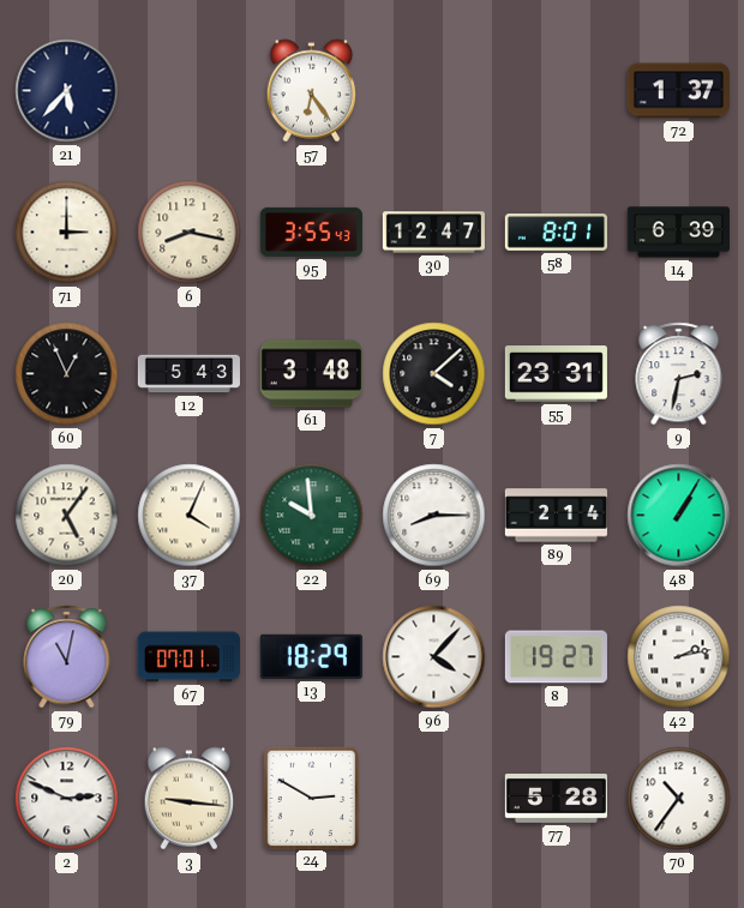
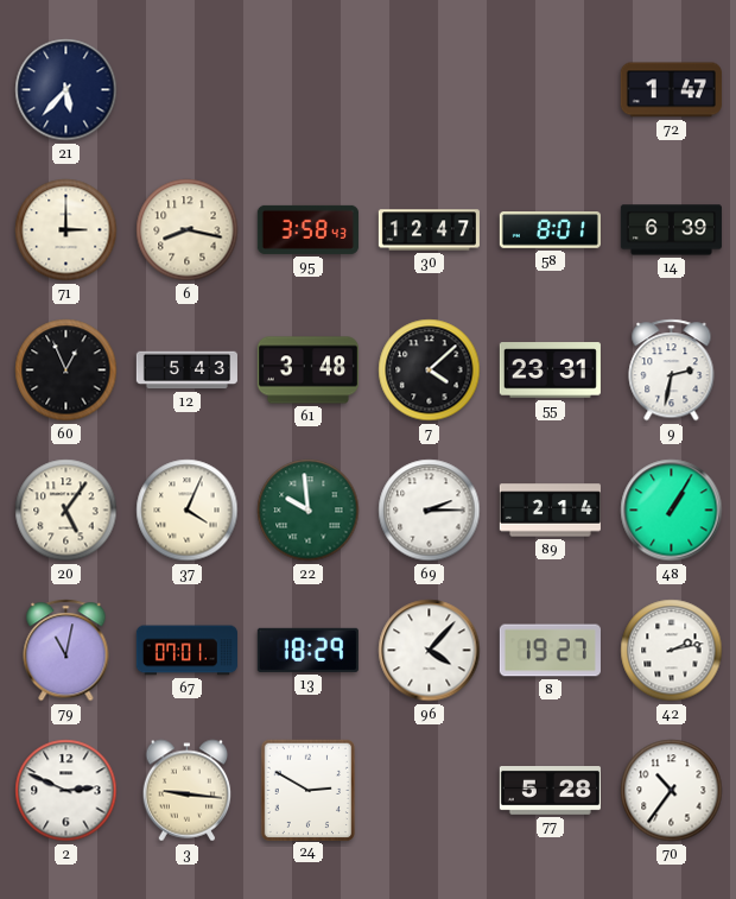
57: 6:24 -> none
72: 1:37 -> 1:47
95: 3:55 -> 3:58
69: 8:15 -> 2:15
